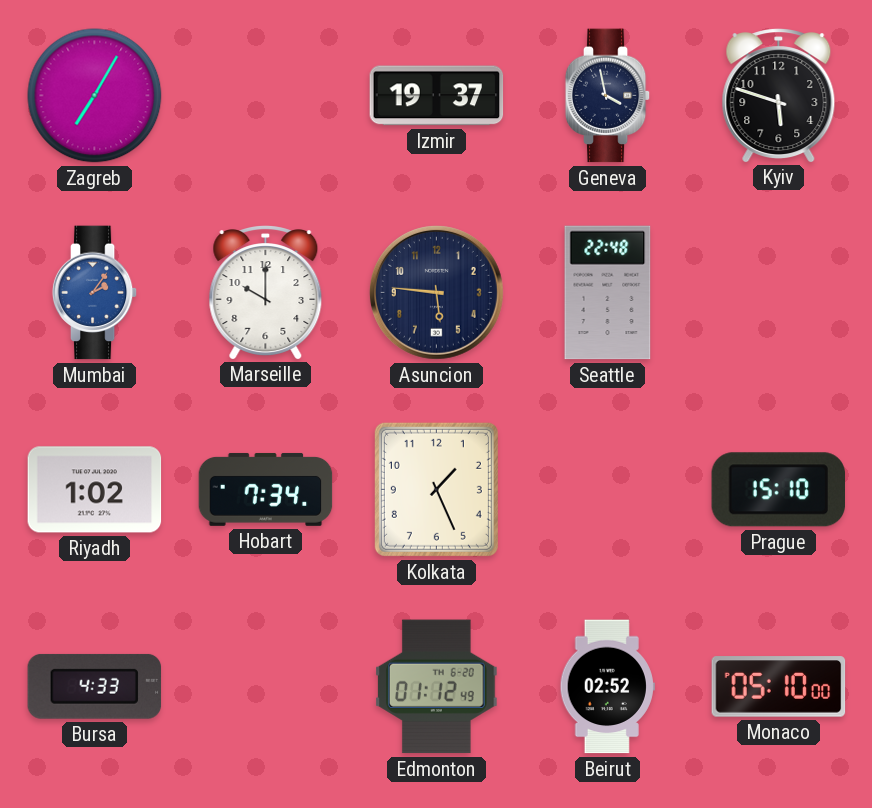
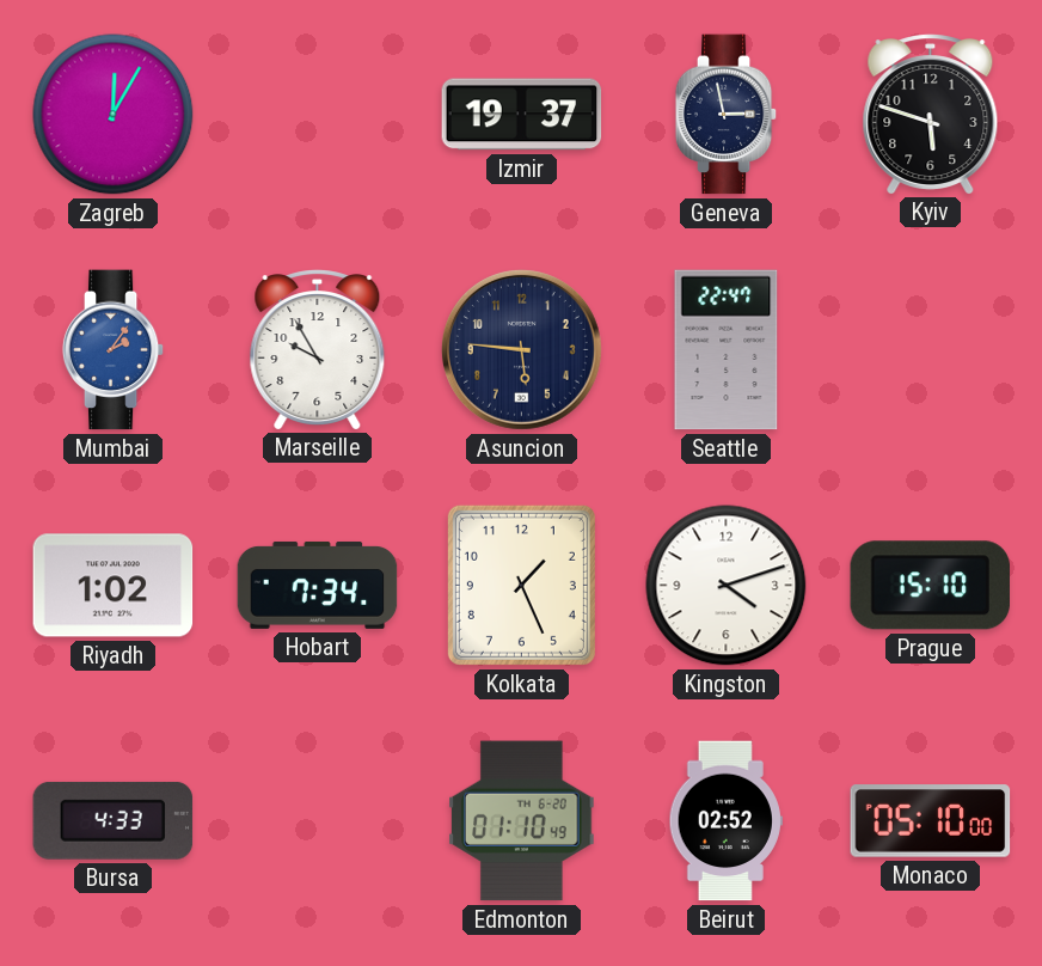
Zagreb: 7:05 -> 12:05
Geneva: 3:58 -> 2:58
Marseille: 10:00 -> 9:55
Seattle: 22:48 -> 22:47
Kingston: none -> 4:12
Edmonton: 01:12 -> 01:10
